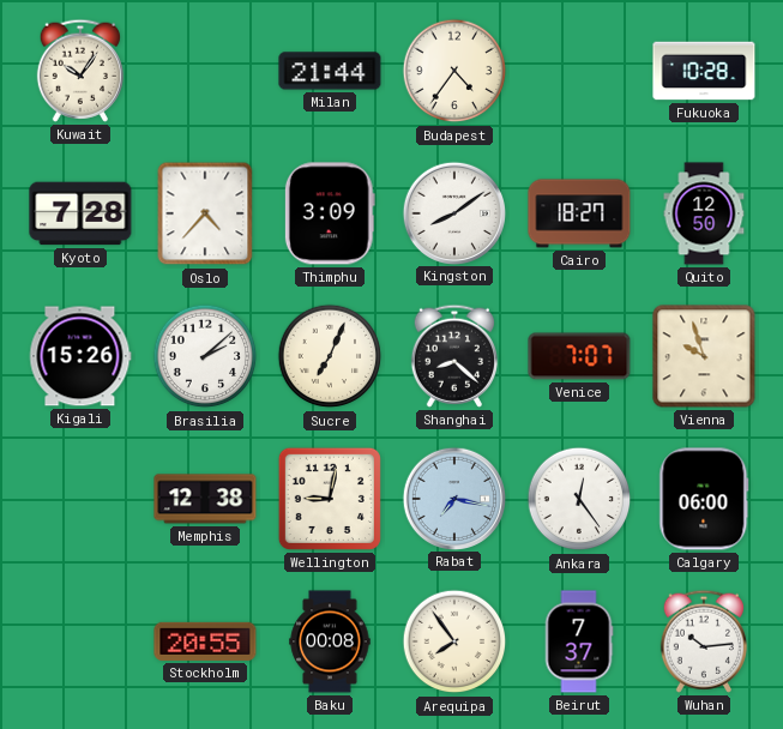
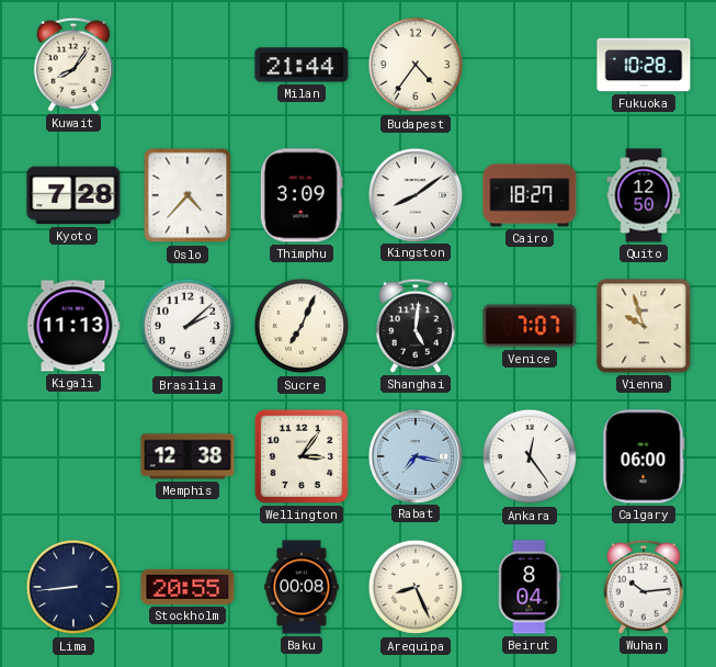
Kuwait: 10:06 -> 8:06
Kigali: 15:26 -> 11:13
Shanghai: 8:22 -> 5:01
Wellington: 9:02 -> 3:06
Lima: none -> 8:44
Arequipa: 7:54 -> 8:26
Beirut: 7:37 -> 8:04
